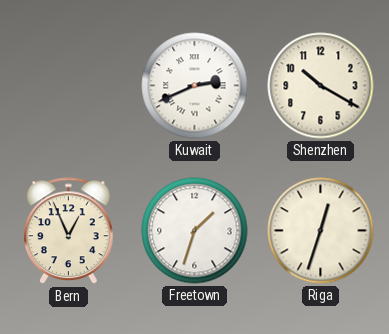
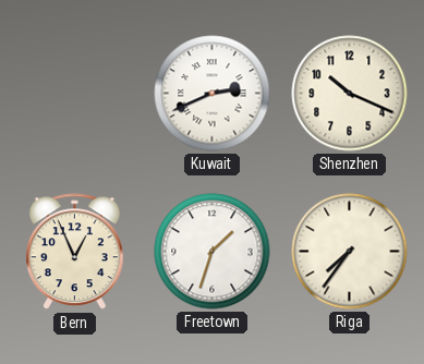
Shenzhen: 10:20 -> 10:19
Riga: 12:33 -> 7:36
